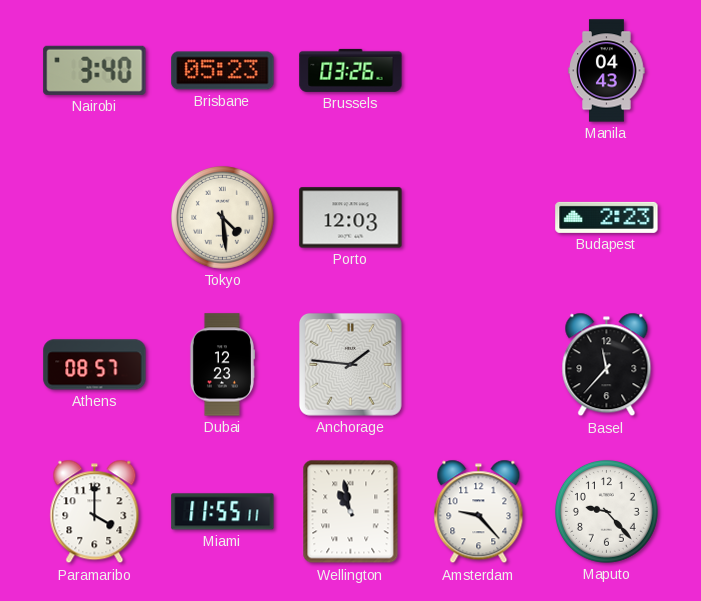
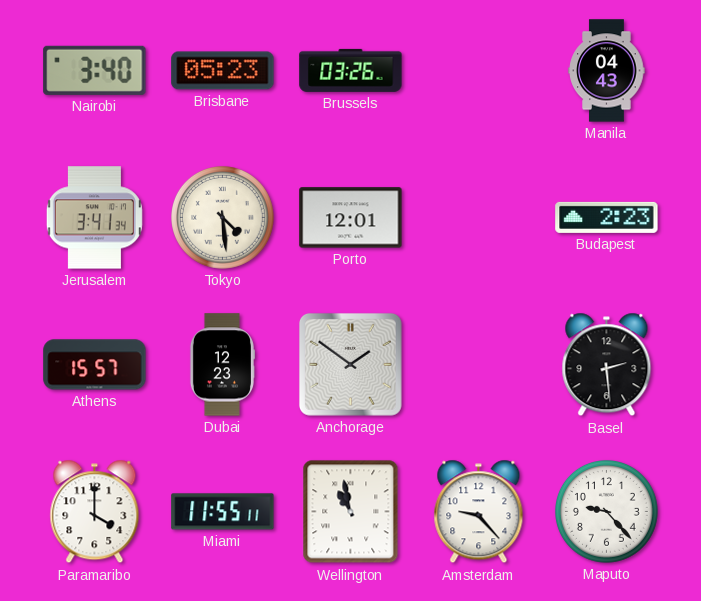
Jerusalem: none -> 3:41
Porto: 12:03 -> 12:01
Athens: 08:57 -> 15:57
Anchorage: 1:46 -> 1:51
Basel: 11:37 -> 2:29
